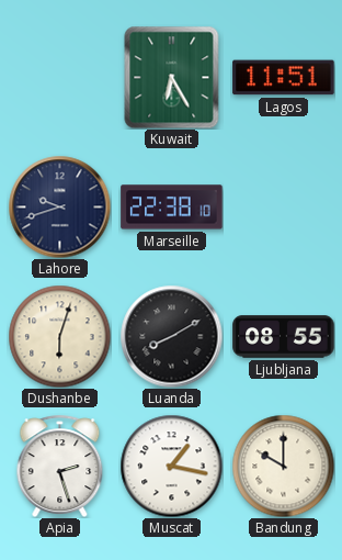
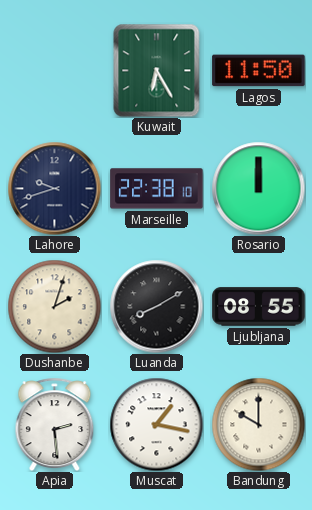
Lagos: 11:51 -> 11:50
Rosario: none -> 12:00
Dushanbe: 6:03 -> 2:03
Apia: 2:27 -> 2:29
